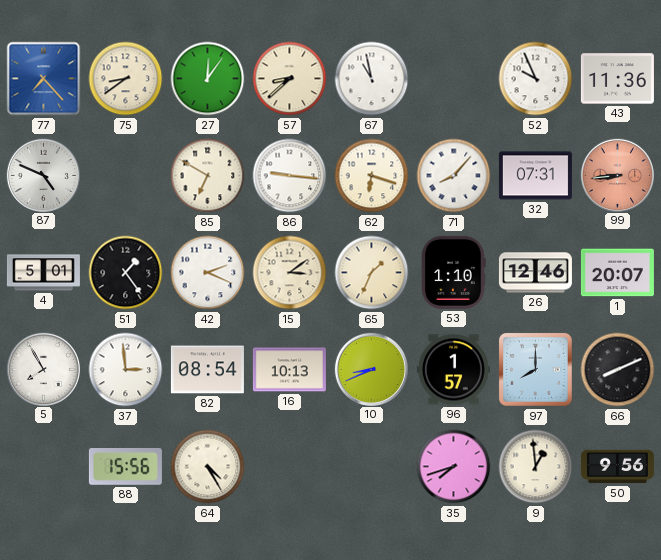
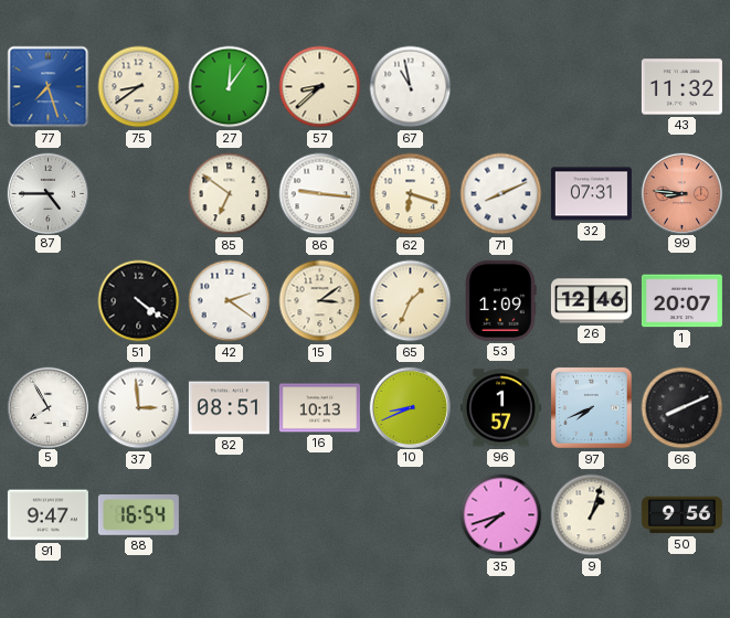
77: 7:23 -> 7:27
52: 9:56 -> none
43: 11:36 -> 11:32
87: 4:49 -> 4:45
85: 6:50 -> 6:51
71: 8:07 -> 8:11
99: 8:44 -> 8:46
4: 5:01 -> none
51: 1:24 -> 4:21
42: 2:19 -> 2:21
53: 1:10 -> 1:09
82: 08:54 -> 08:51
97: 8:00 -> 7:41
91: none -> 9:47
88: 15:56 -> 16:54
64: 4:25 -> none
9: 12:59 -> 1:03
